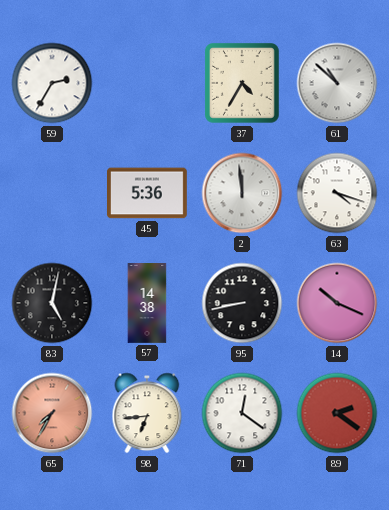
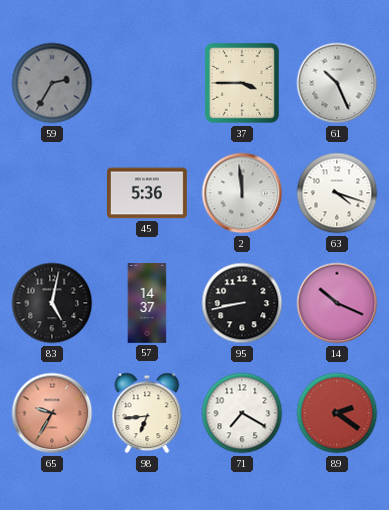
59 dial: white -> grey
37: 4:35 -> 3:45
61: 10:52 -> 10:26
57: 14:38 -> 14:37
65: 7:35 -> 9:35
71: 12:21 -> 7:20
